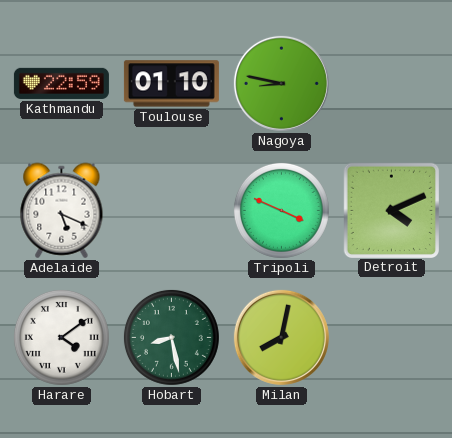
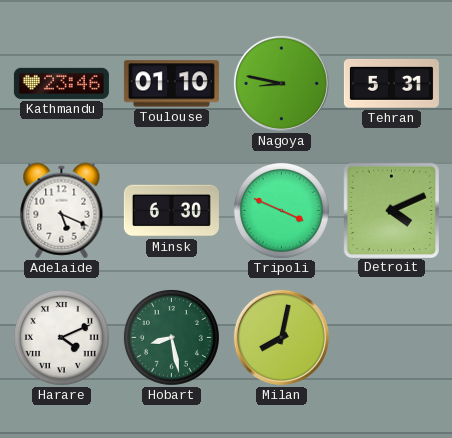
Kathmandu: 22:59 -> 23:46
Tehran: none -> 5:31
Minsk: none -> 6:30
Harare: 4:09 -> 4:11
